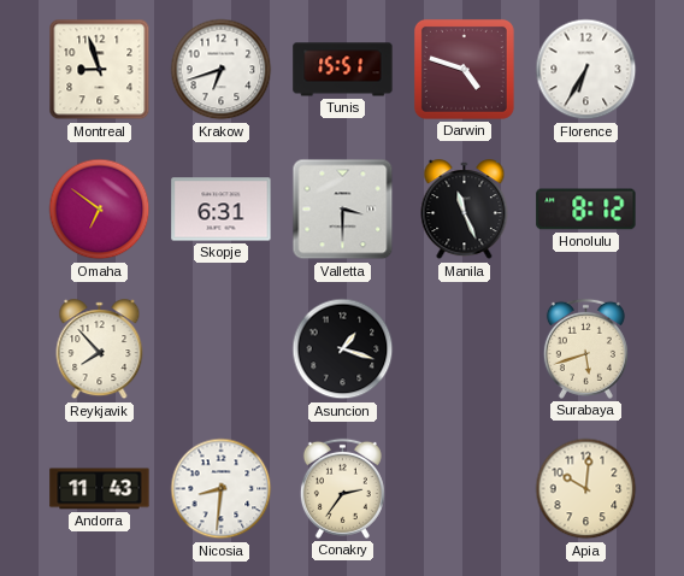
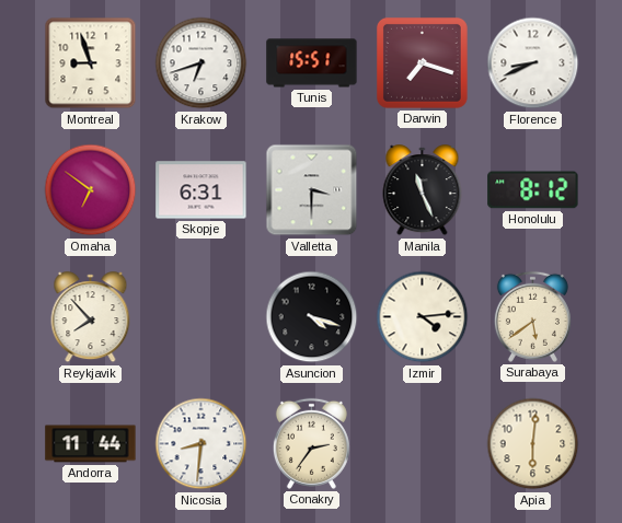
Darwin: 4:48 -> 7:18
Florence: 6:35 -> 8:41
Asuncion: 1:18 -> 4:18
Izmir: none -> 4:14
Surabaya: 5:42 -> 5:39
Andorra: 11:43 -> 11:44
Apia: 10:01 -> 6:01
